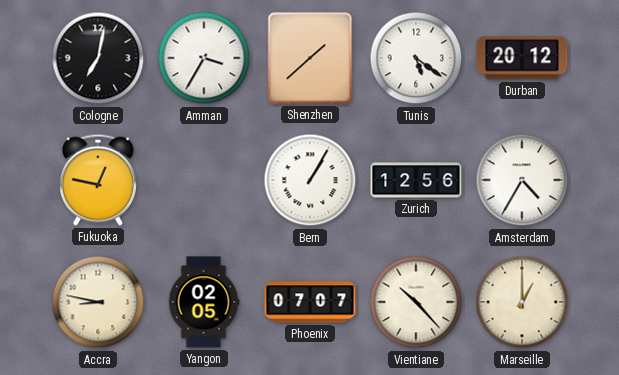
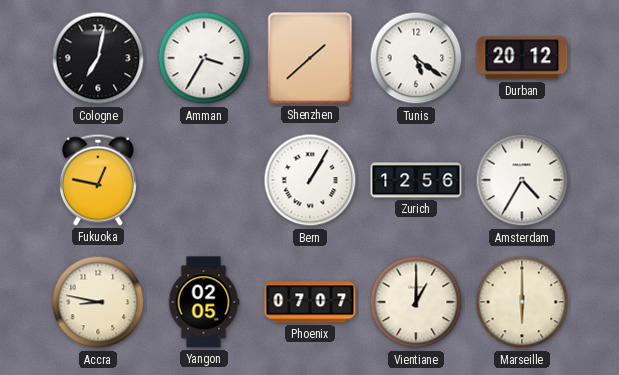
Vientiane: 10:23 -> 1:00
Marseille: 1:00 -> 6:00
